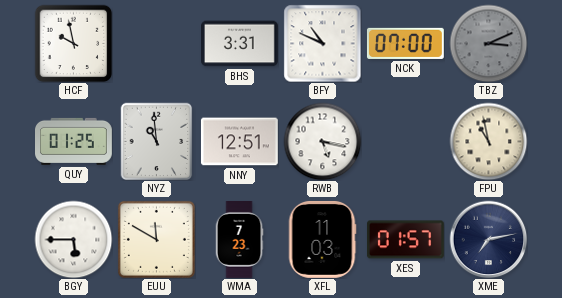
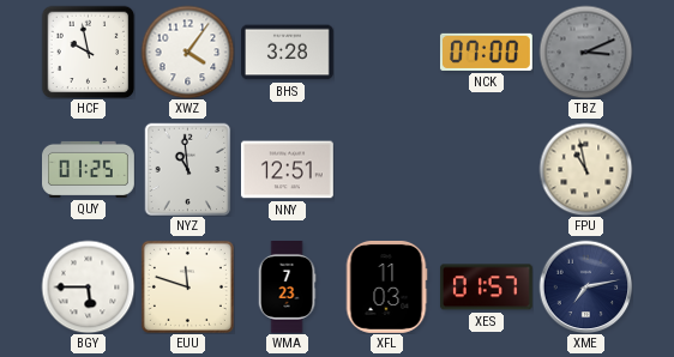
XWZ: none -> 4:06
BHS: 3:31 -> 3:28
BFY: 10:49 -> none
RWB: 5:17 -> none
EUU: 11:50 -> 11:48
